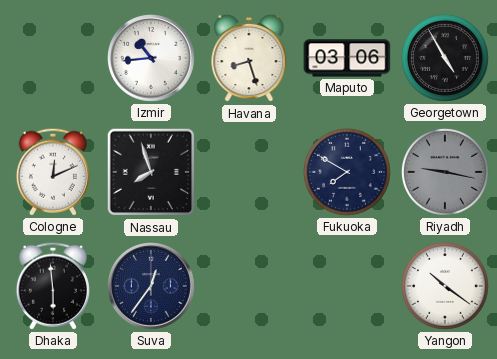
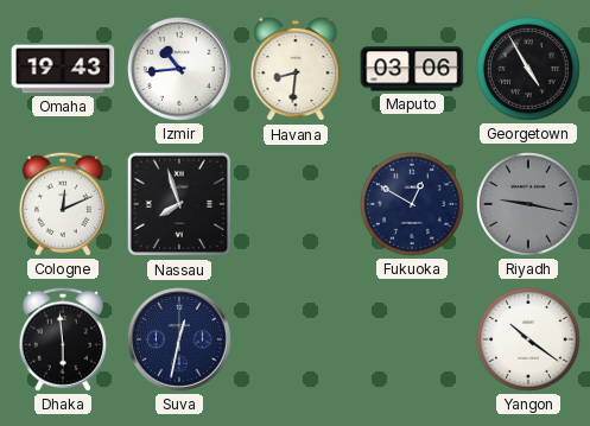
Omaha: none -> 19:43
Havana: 8:27 -> 8:31
Fukuoka: 7:50 -> 12:50
Suva: 12:36 -> 12:32
